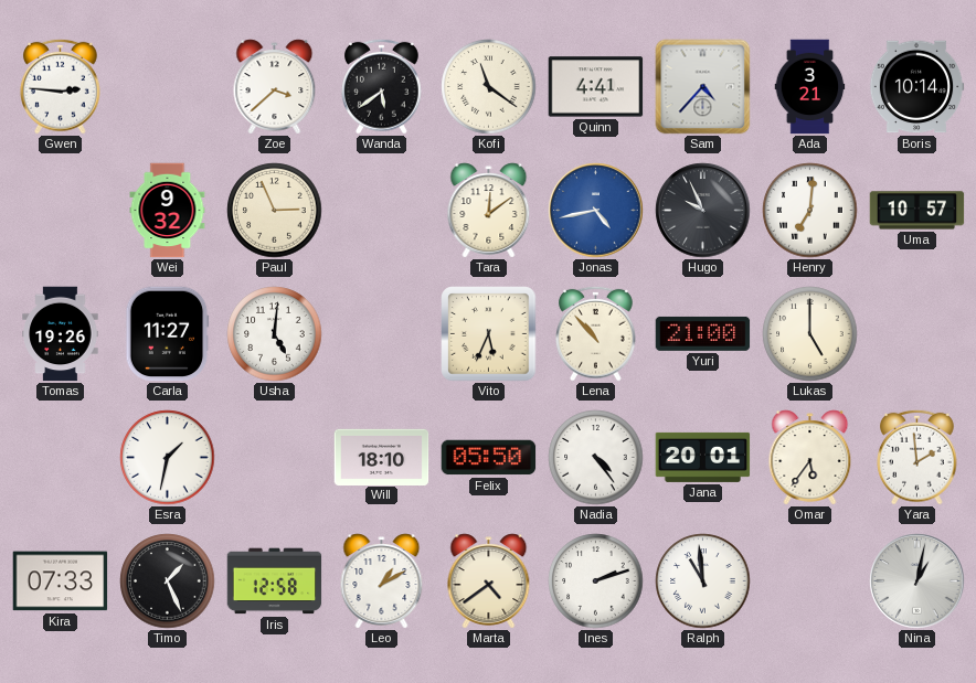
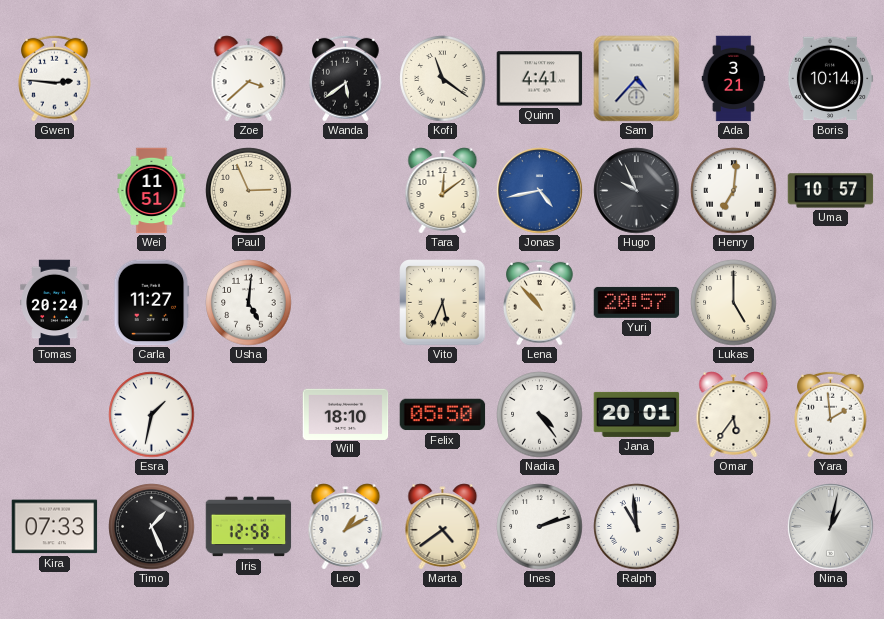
Wei: 9:32 -> 11:51
Tomas: 19:26 -> 20:24
Yuri: 21:00 -> 20:57
